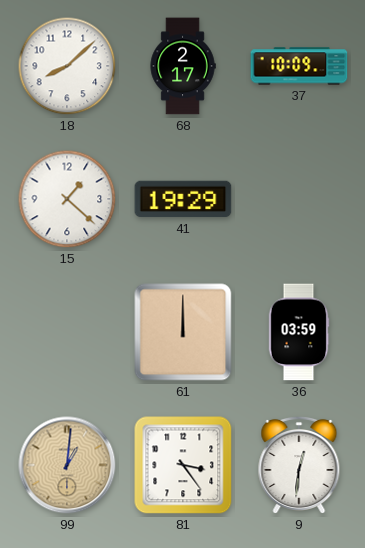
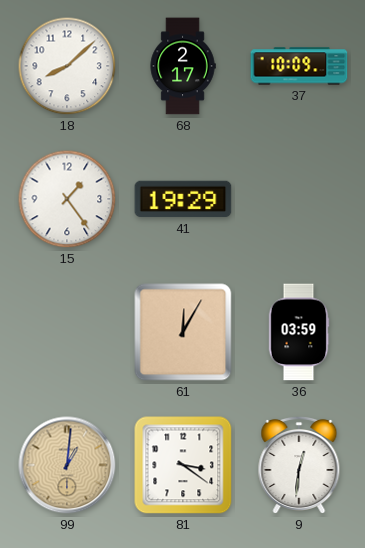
15: 1:22 -> 1:24
61: 12:00 -> 12:05
81: 3:24 -> 3:21
